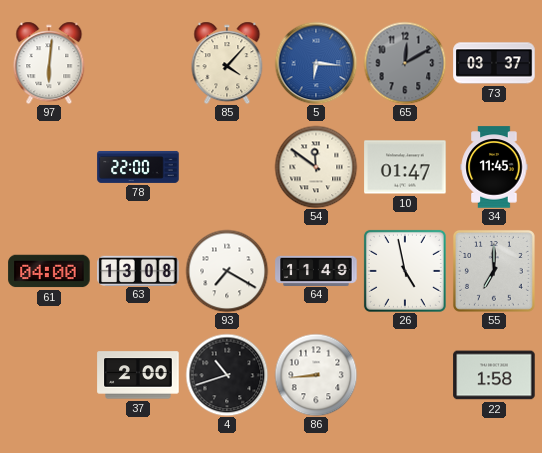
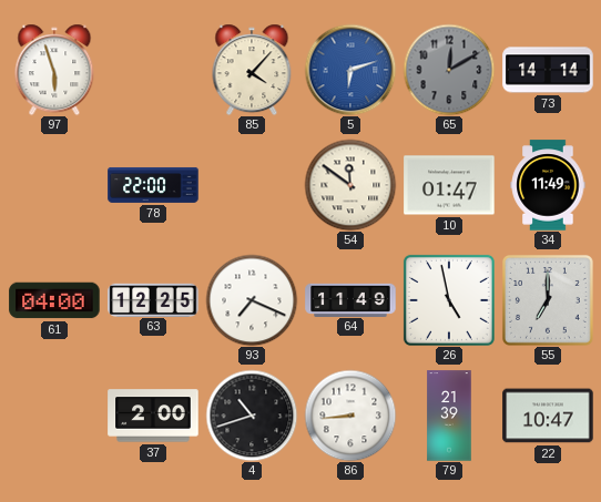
97: 6:01 -> 5:57
5: 6:16 -> 6:12
73: 03:37 -> 14:14
34: 11:45 -> 11:49
63: 13:08 -> 12:25
93: 7:20 -> 7:19
79: none -> 21:39
22: 1:58 -> 10:47
